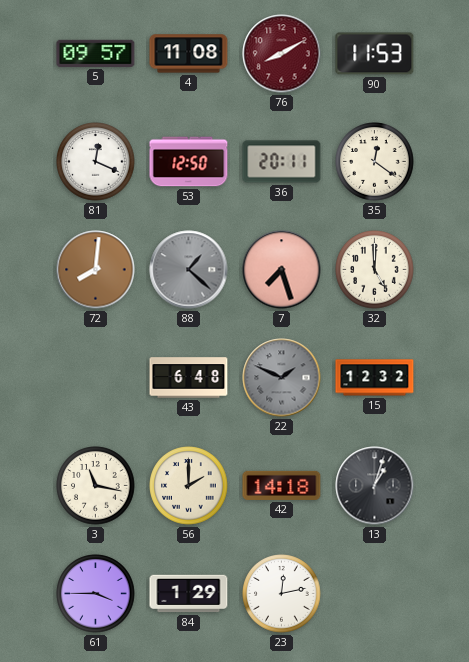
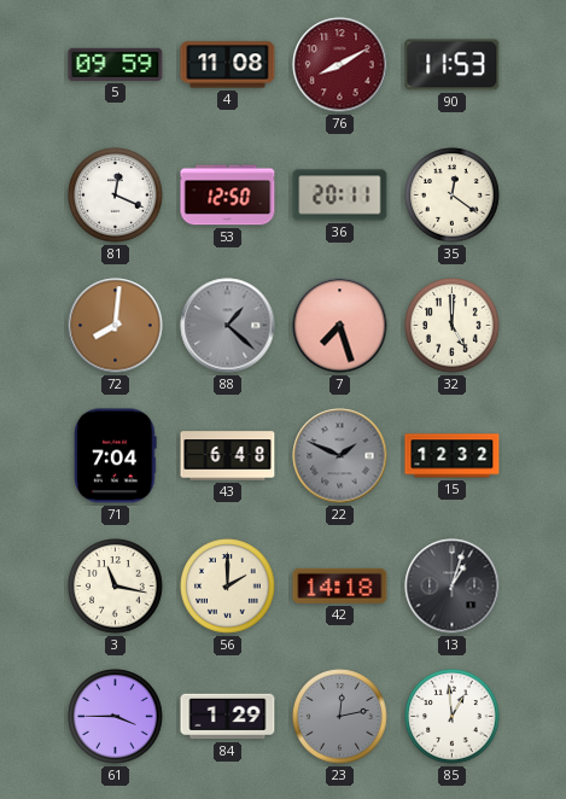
5: 09:57 -> 09:59
71: none -> 7:04
23 dial: white -> grey
85: none -> 12:59
